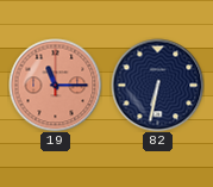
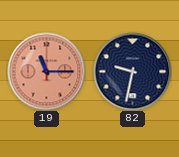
82: 6:32 -> 9:32
